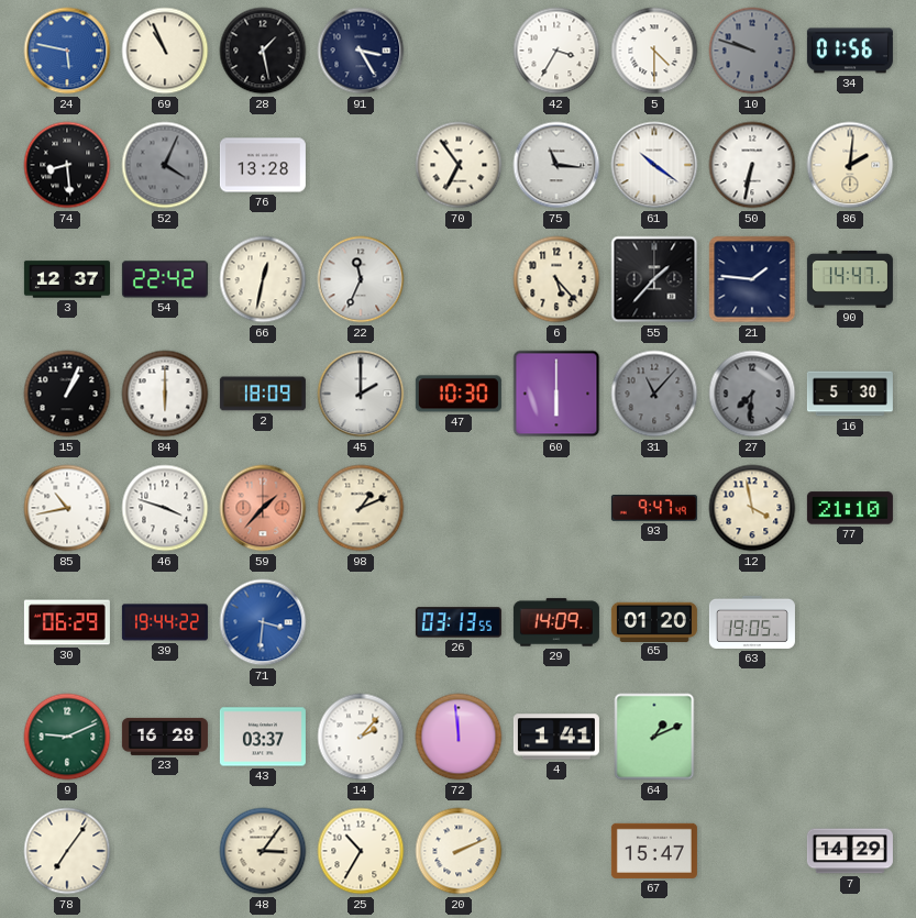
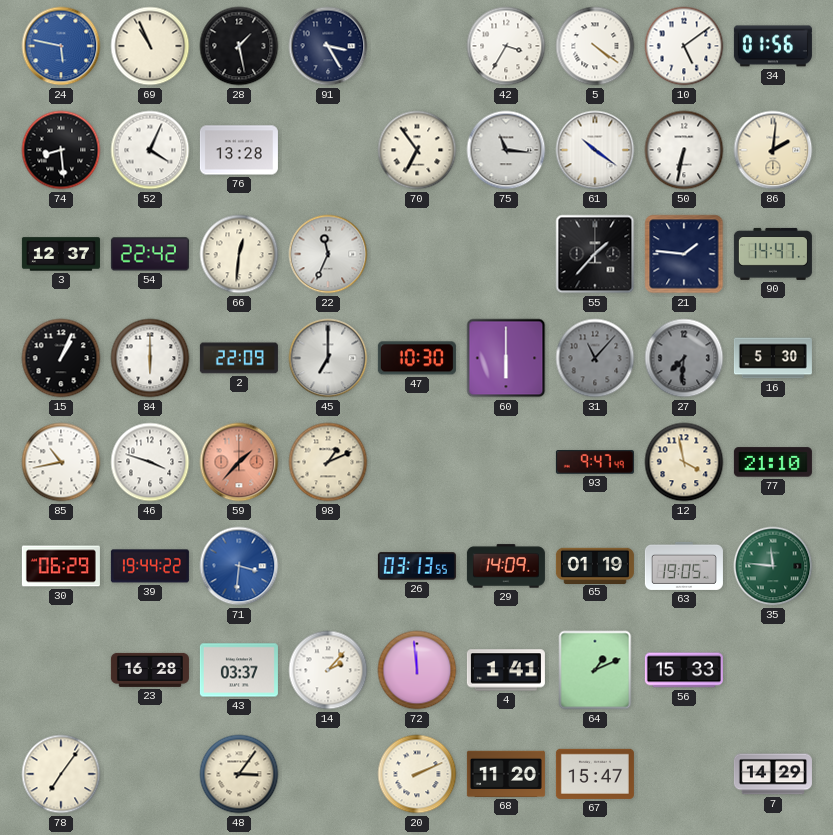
5: 4:30 -> 4:21
10: 9:48 -> 5:09
10 dial: grey -> white
52 dial: grey -> white
66: 12:32 -> 12:31
6: 5:23 -> none
2: 18:09 -> 22:09
45: 2:00 -> 7:00
65: 01:20 -> 01:19
35: none -> 11:46
9: 9:11 -> none
56: none -> 15:33
25: 10:35 -> none
68: none -> 11:20
